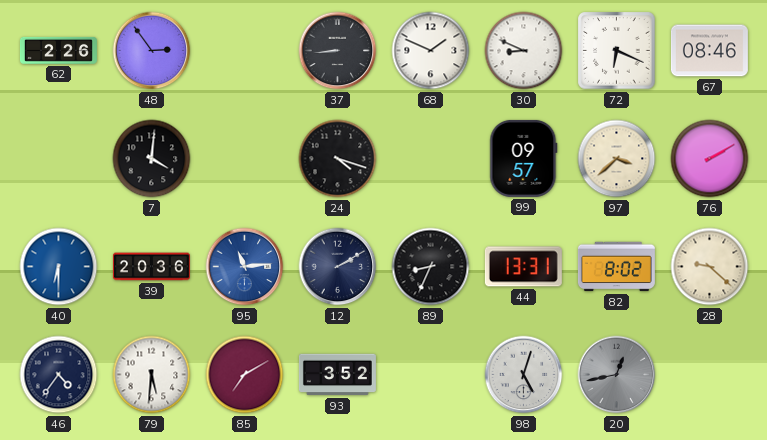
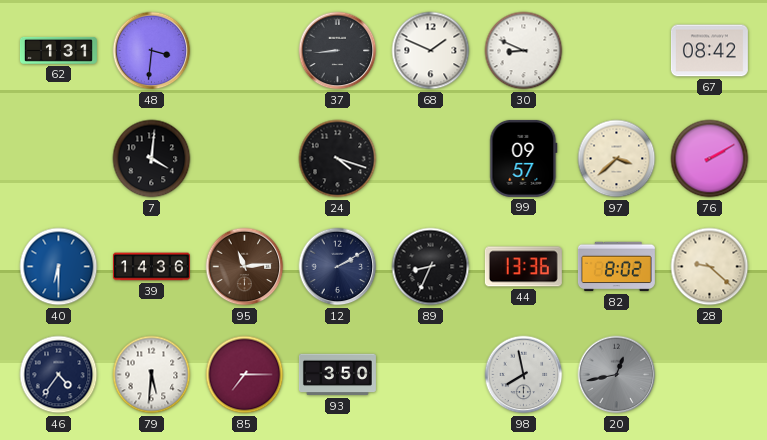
62: 2:26 -> 1:31
48: 2:54 -> 3:31
72: 6:19 -> none
67: 08:46 -> 08:42
39: 20:36 -> 14:36
95 dial: blue -> brown
44: 13:31 -> 13:36
85: 7:10 -> 7:15
93: 3:52 -> 3:50
98: 5:03 -> 7:58
